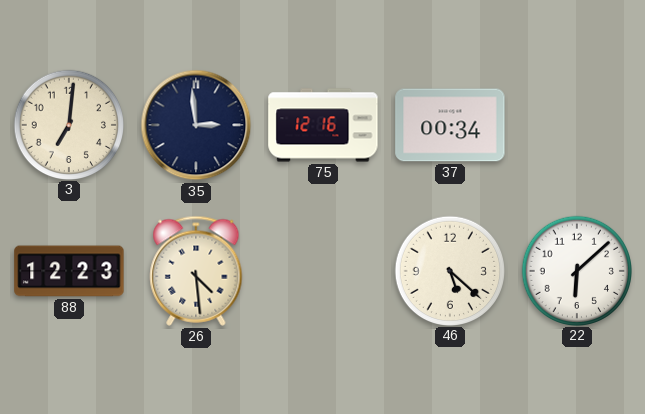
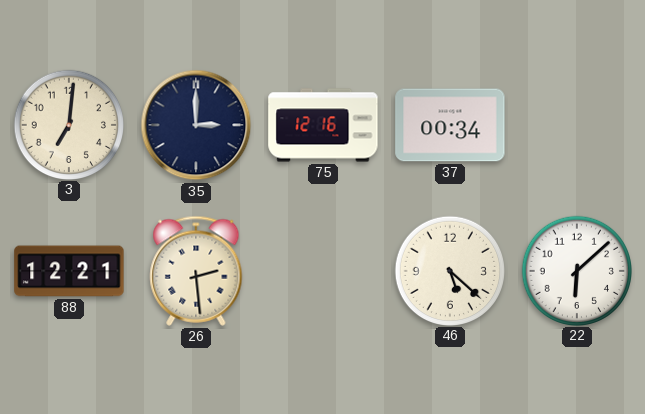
35: 2:59 -> 3:00
88: 12:23 -> 12:21
26: 4:29 -> 2:29
